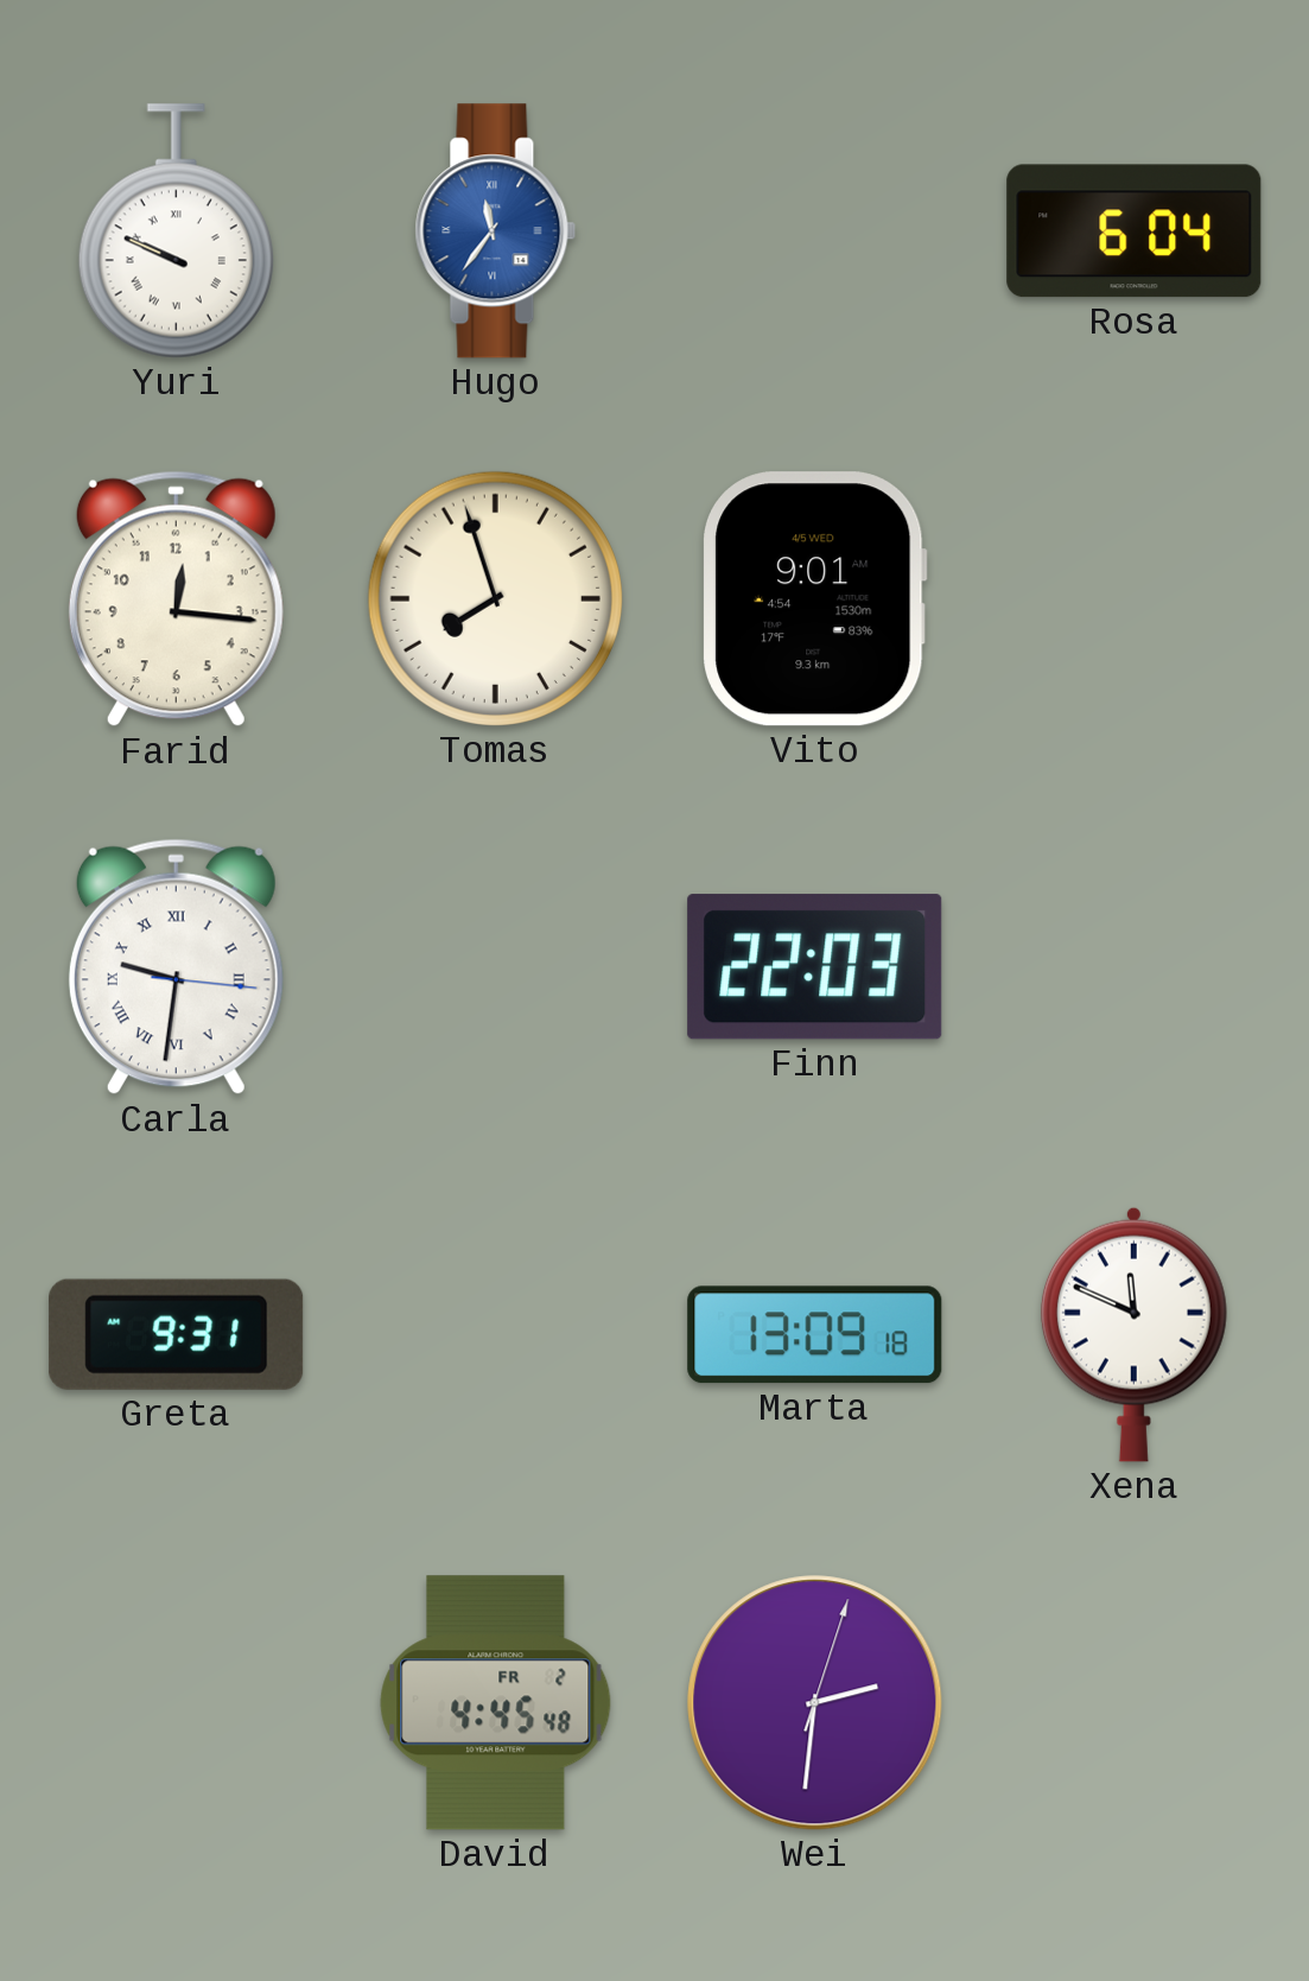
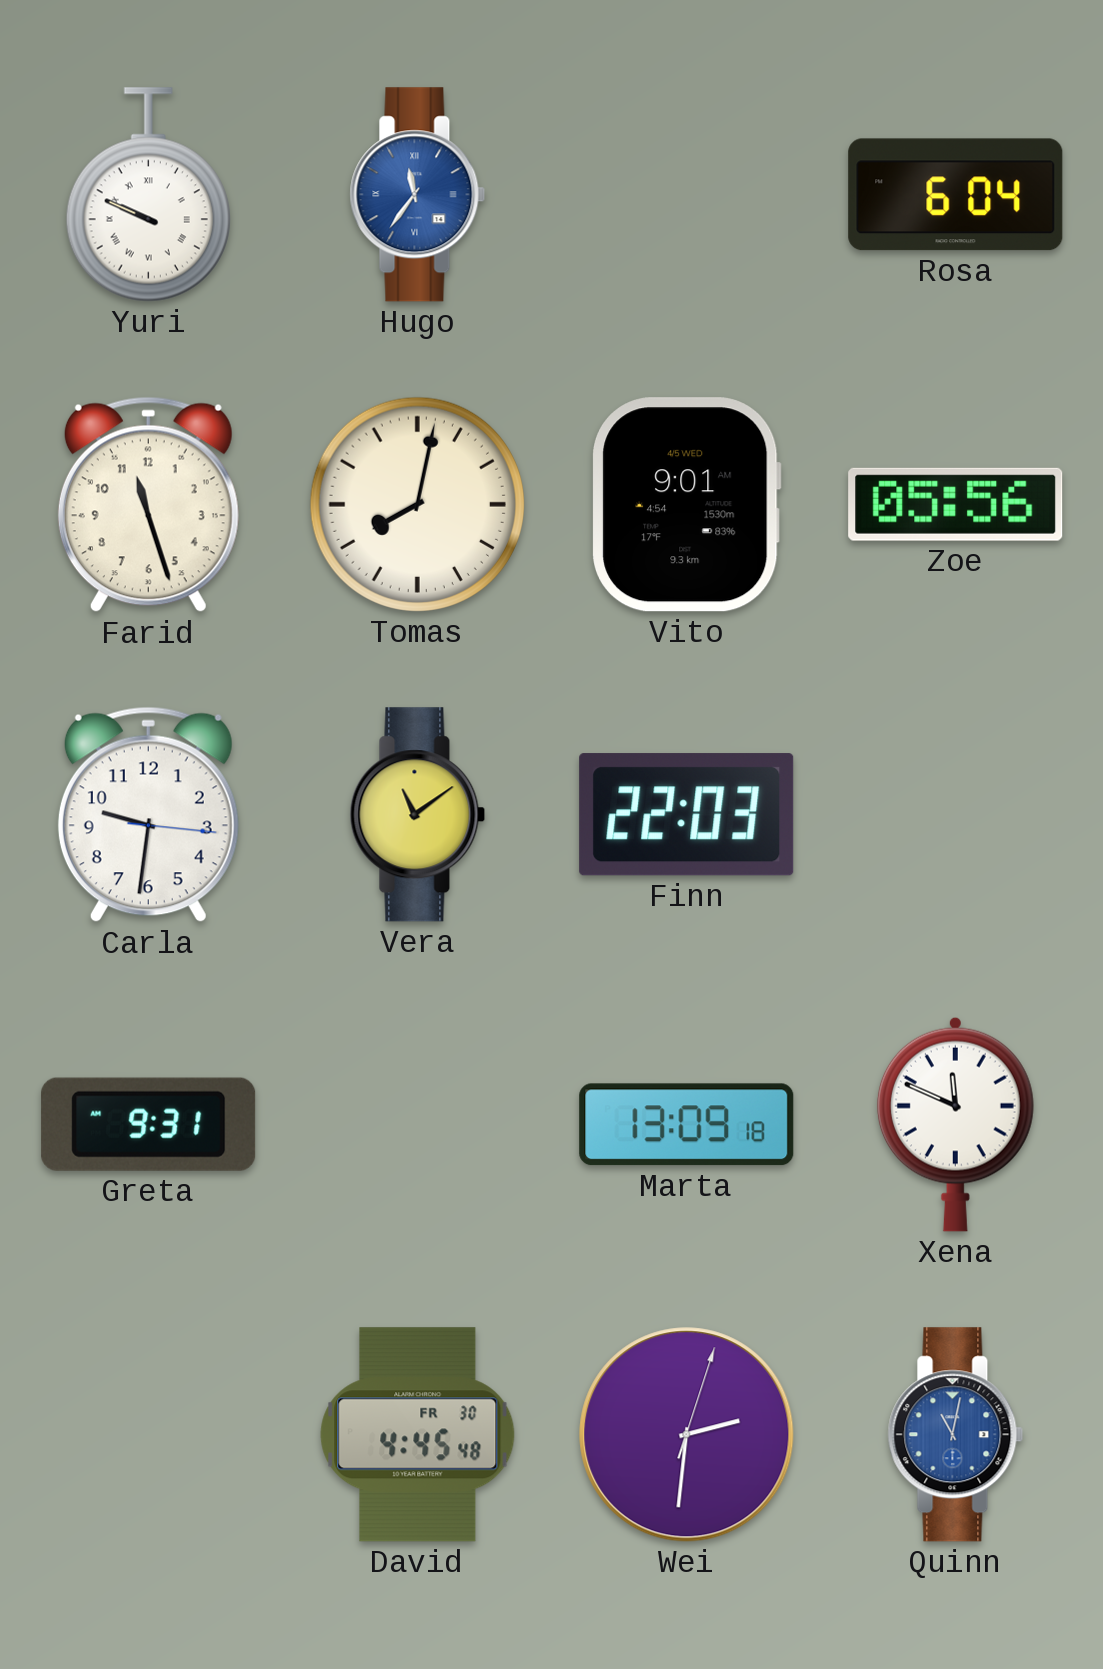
Farid: 12:16 -> 11:27
Tomas: 7:57 -> 8:02
Zoe: none -> 05:56
Carla numerals: Roman -> Arabic
Vera: none -> 11:09
David date: FR 2 -> FR 30
Quinn: none -> 11:02
